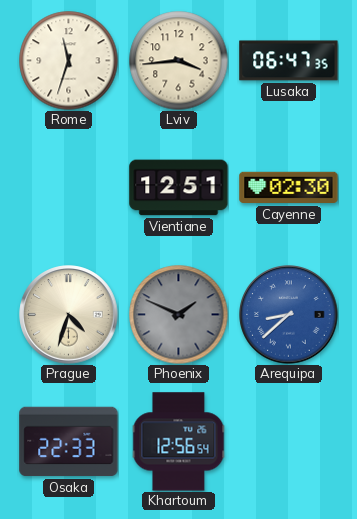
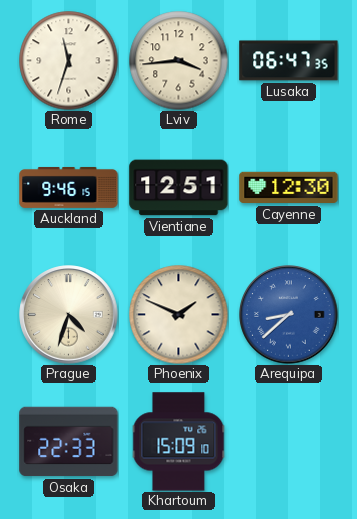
Auckland: none -> 9:46
Cayenne: 02:30 -> 12:30
Phoenix dial: grey -> cream
Khartoum: 12:56 -> 15:09
